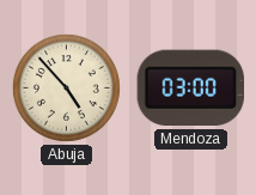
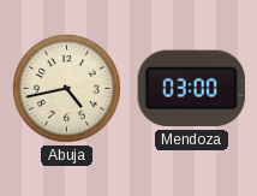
Abuja: 4:53 -> 4:43
